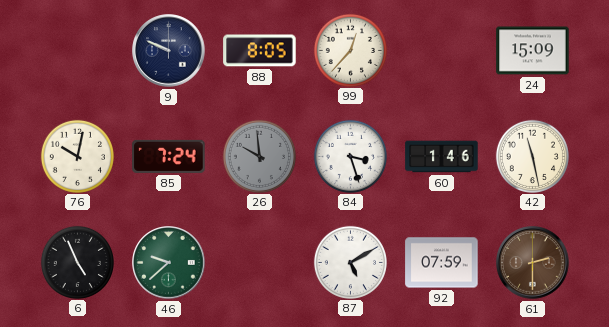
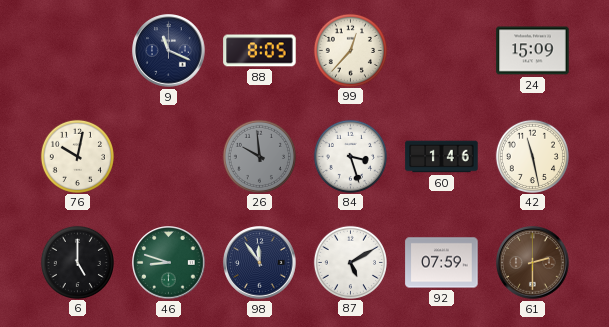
9: 9:49 -> 11:19
85: 7:24 -> none
6: 4:56 -> 5:00
46: 9:38 -> 8:48
98: none -> 11:54
